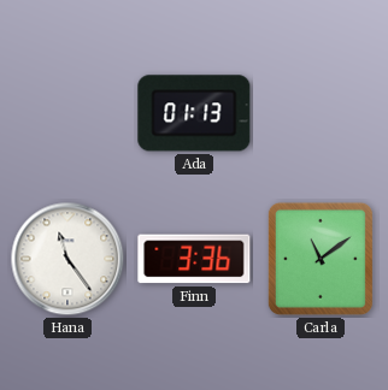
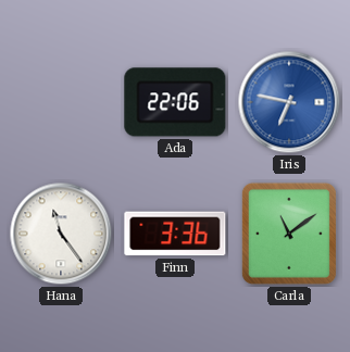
Ada: 01:13 -> 22:06
Iris: none -> 6:47
